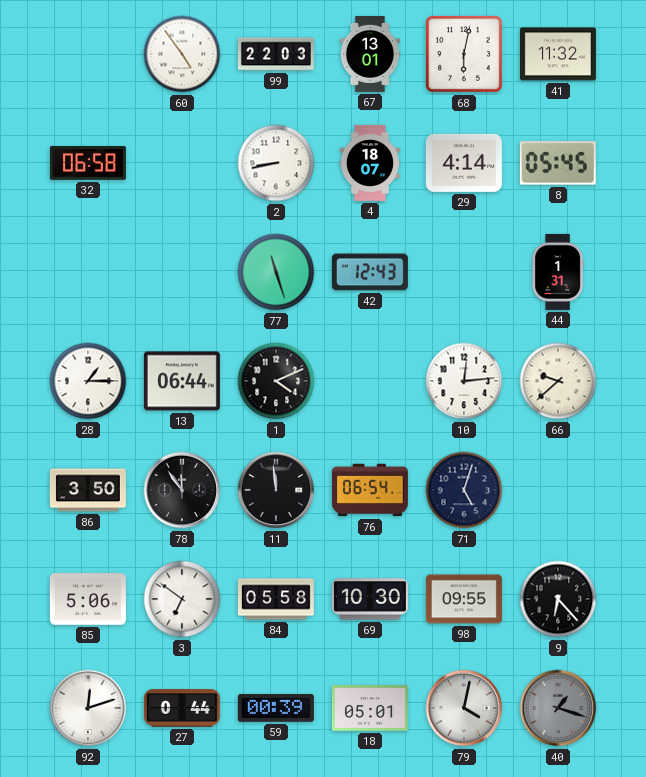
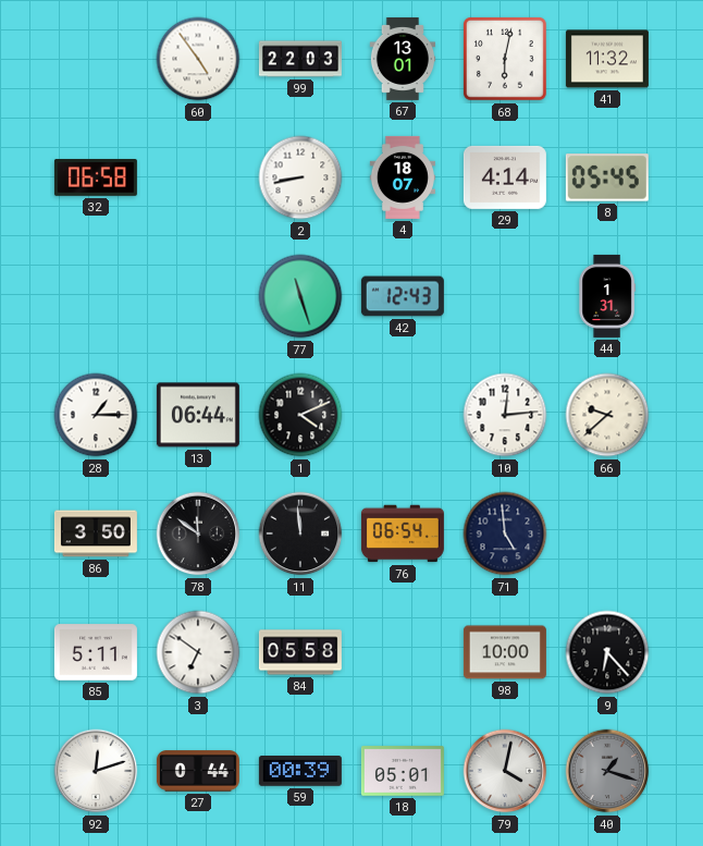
78: 11:54 -> 11:51
71: 5:03 -> 4:59
85: 5:06 -> 5:11
69: 10:30 -> none
98: 09:55 -> 10:00
